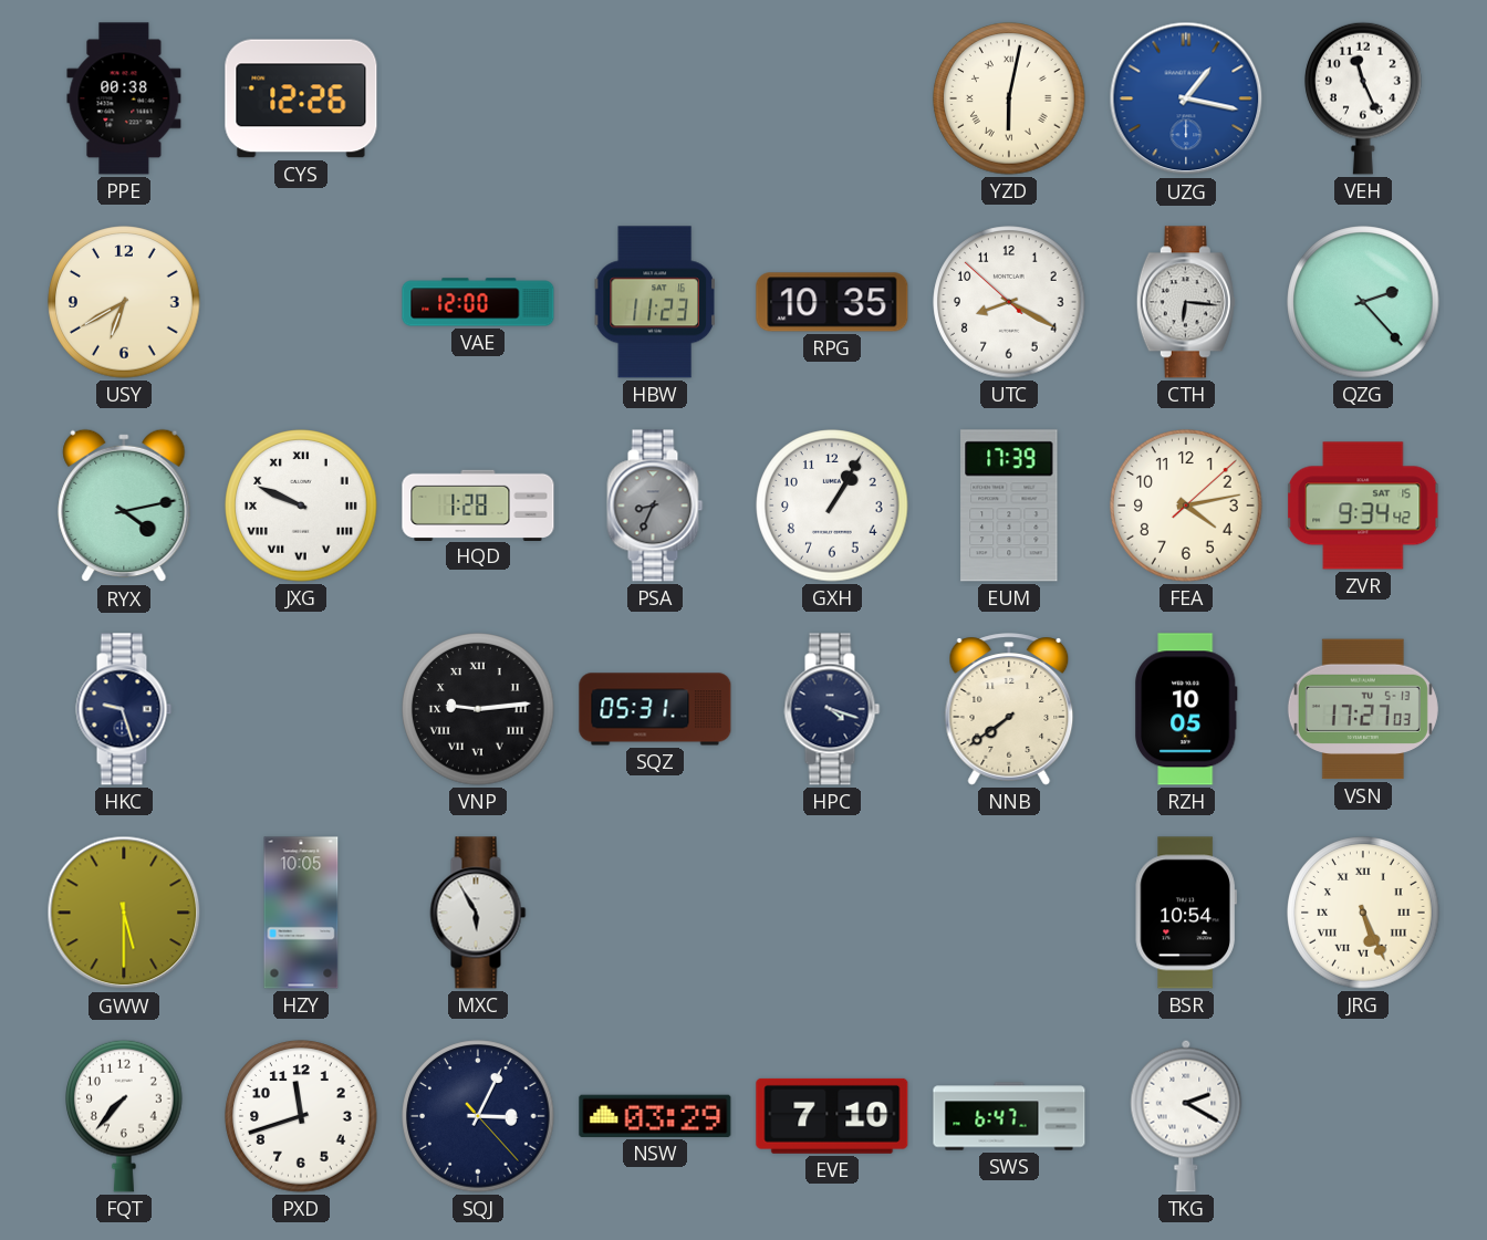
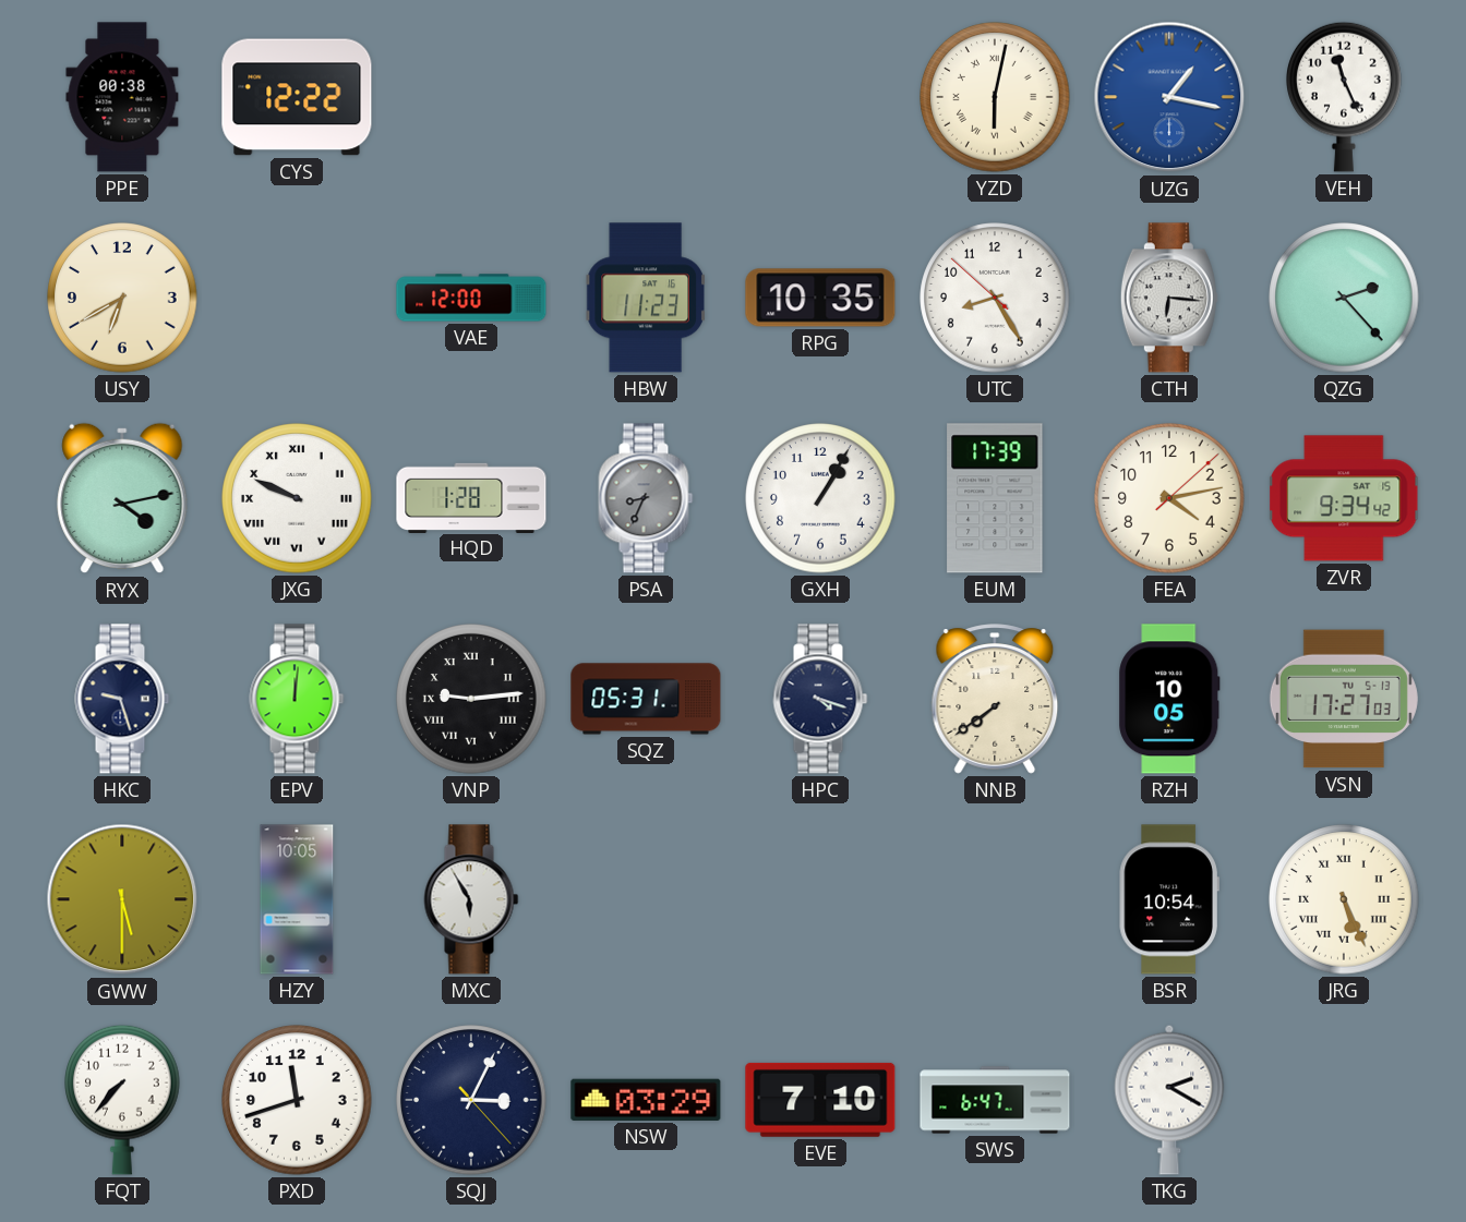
CYS: 12:26 -> 12:22
UTC: 8:19 -> 8:24
EPV: none -> 12:01
